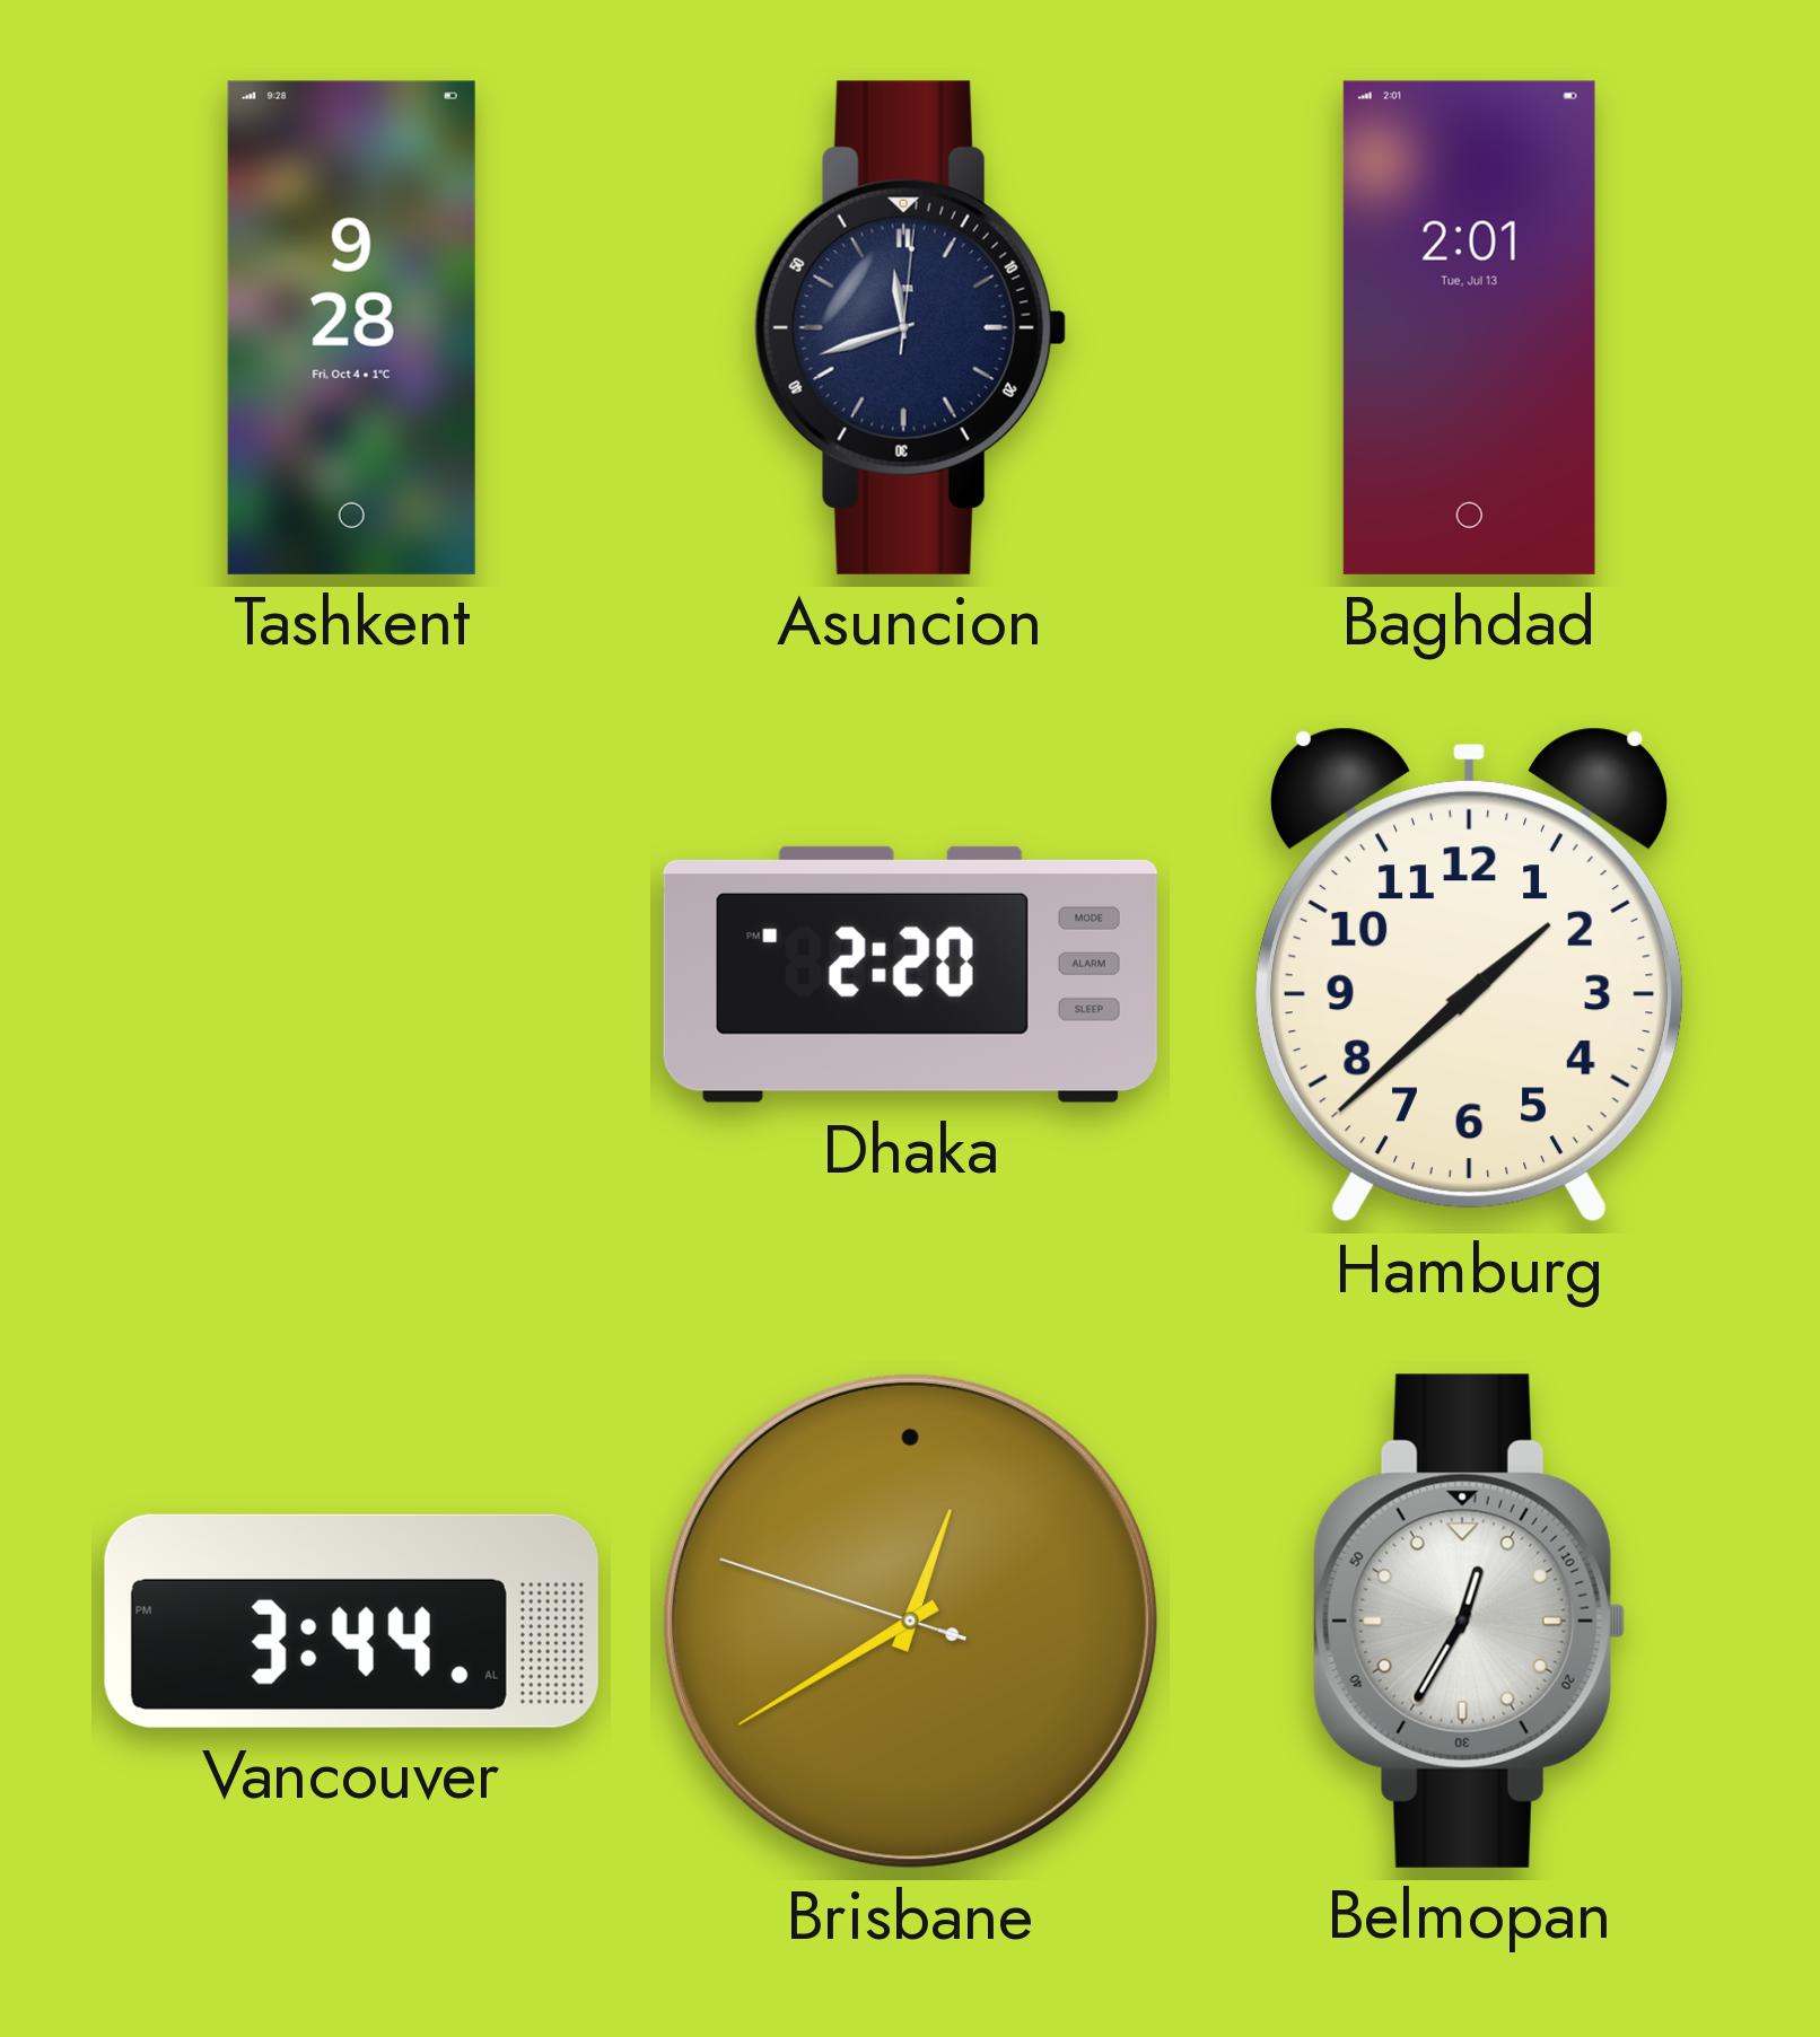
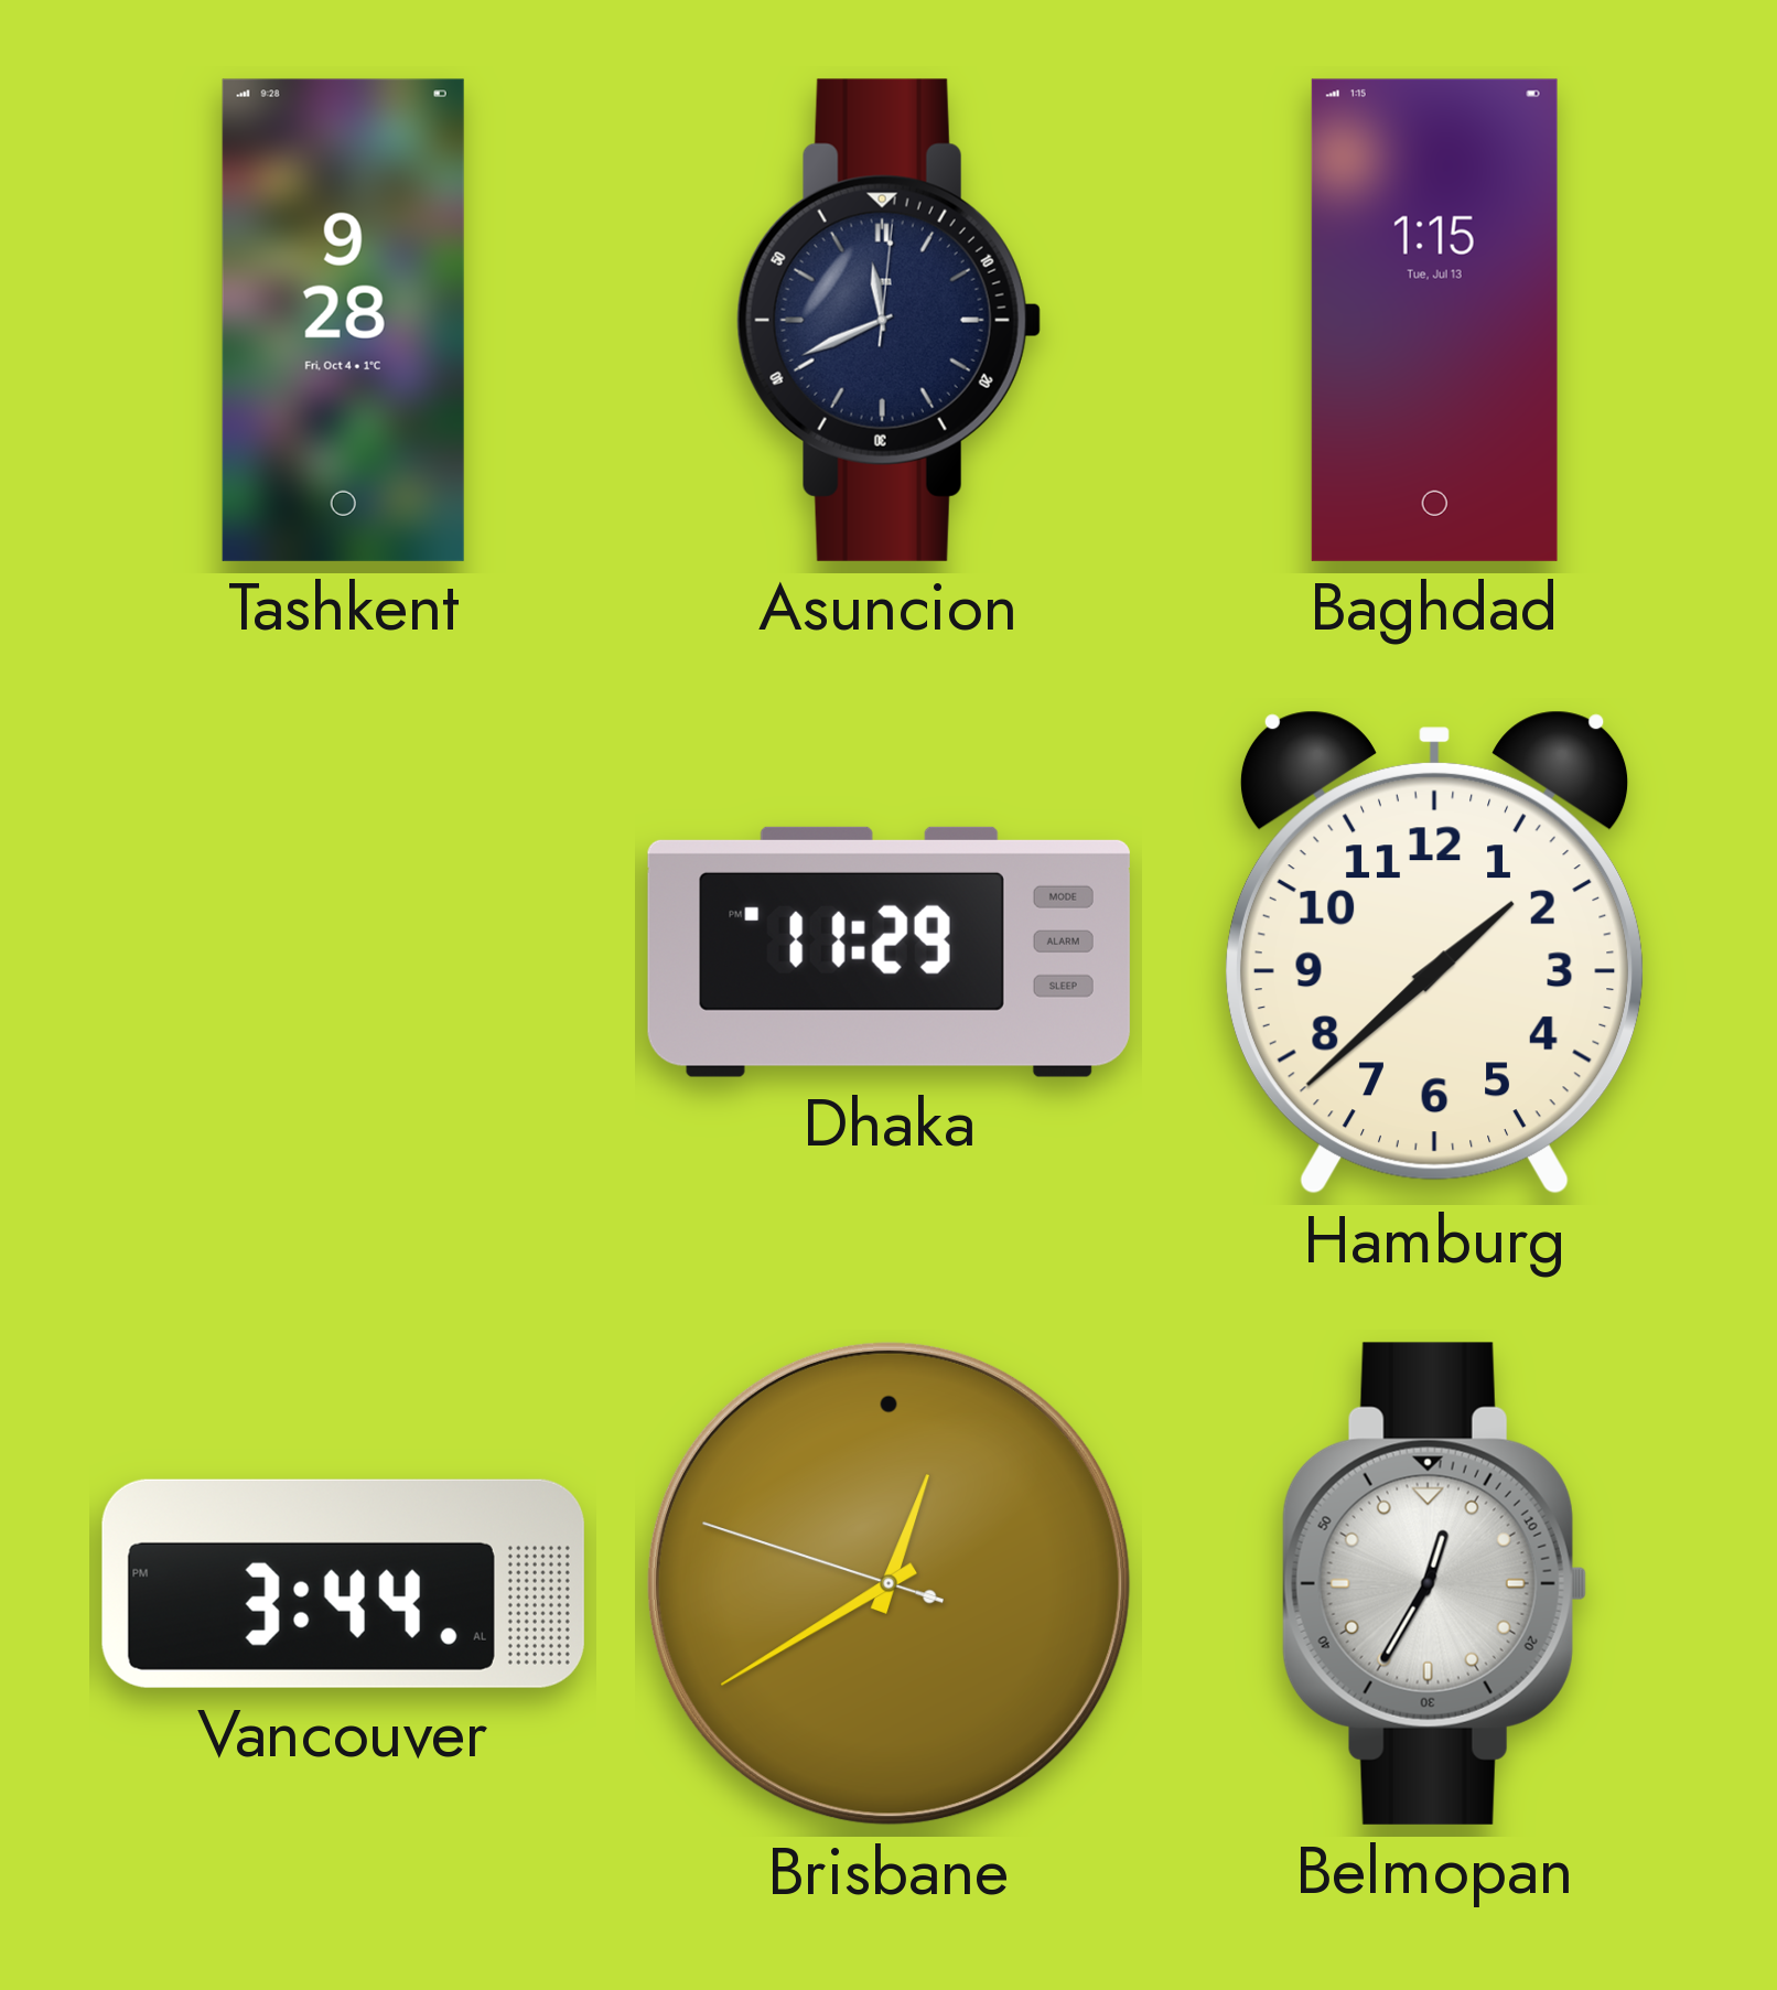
Asuncion: 11:42 -> 11:41
Baghdad: 2:01 -> 1:15
Dhaka: 2:20 -> 11:29
